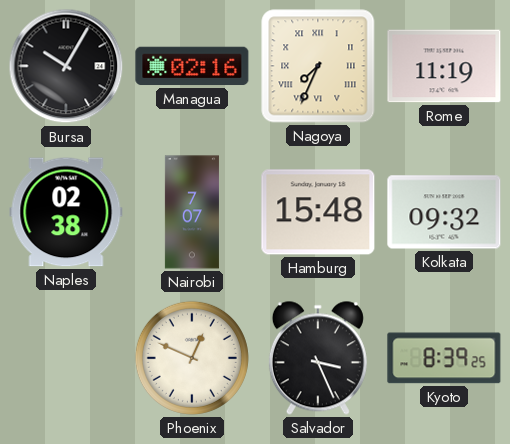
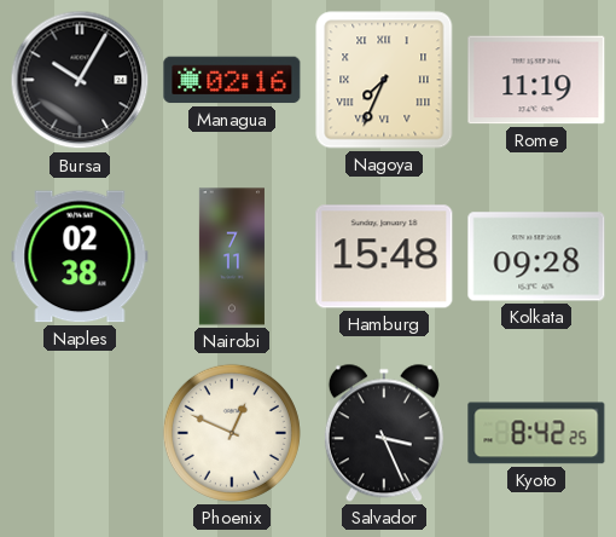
Nairobi: 7:07 -> 7:11
Kolkata: 09:32 -> 09:28
Kyoto: 8:39 -> 8:42
